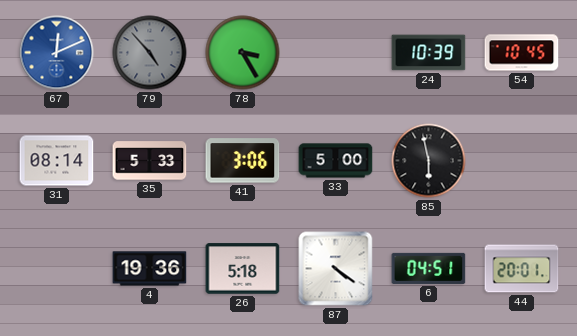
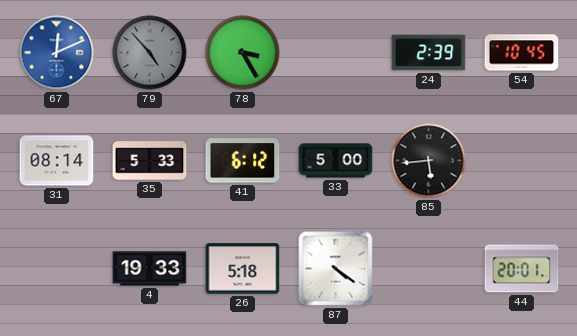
24: 10:39 -> 2:39
41: 3:06 -> 6:12
85: 5:58 -> 5:44
4: 19:36 -> 19:33
6: 04:51 -> none
